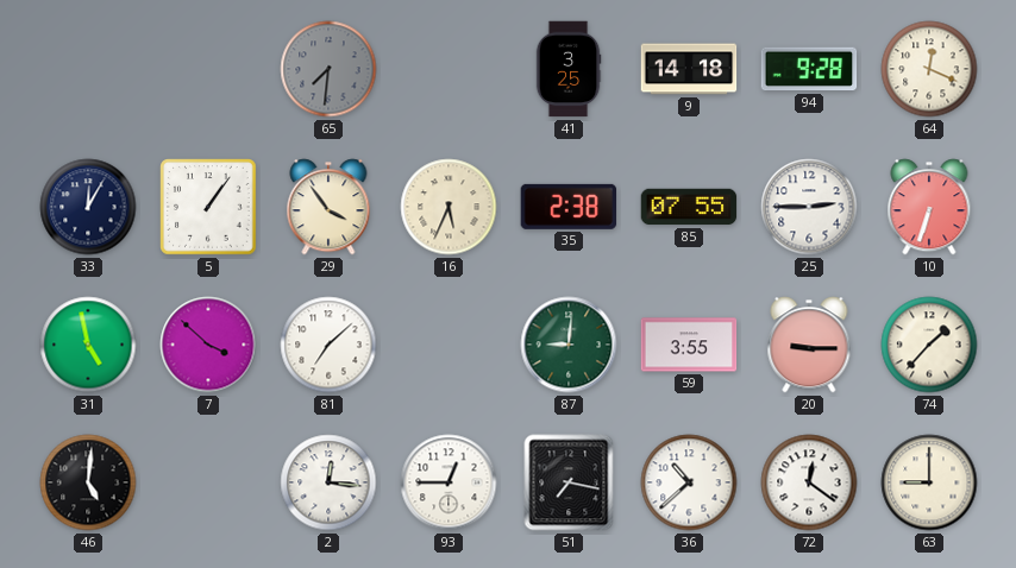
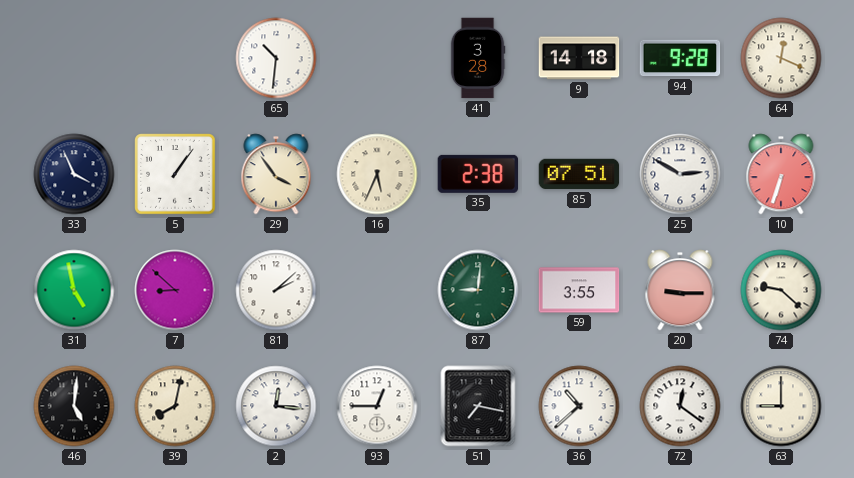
65: 7:31 -> 10:31
65 dial: grey -> white
41: 3:25 -> 3:28
33: 12:05 -> 3:56
85: 07:55 -> 07:51
25: 2:45 -> 2:50
7: 3:52 -> 8:52
81: 7:08 -> 2:08
74: 1:37 -> 9:22
39: none -> 8:02
